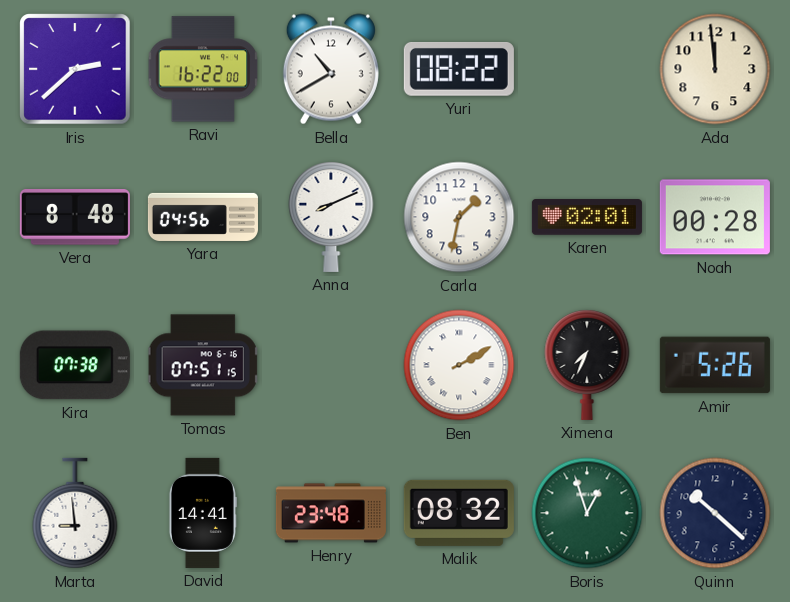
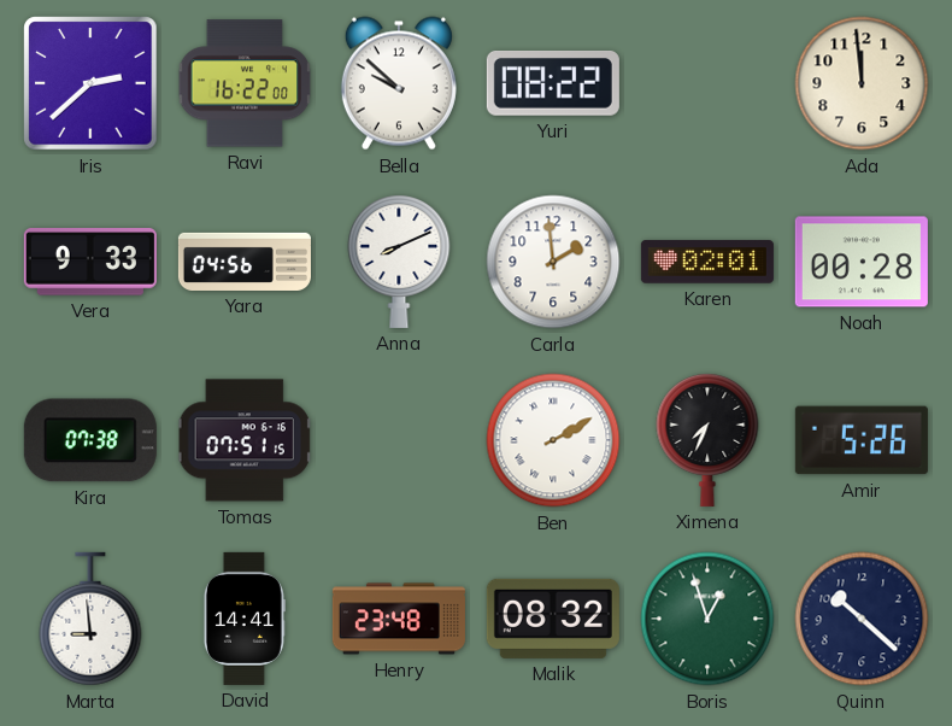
Bella: 10:40 -> 9:52
Vera: 8:48 -> 9:33
Carla: 1:32 -> 1:59
